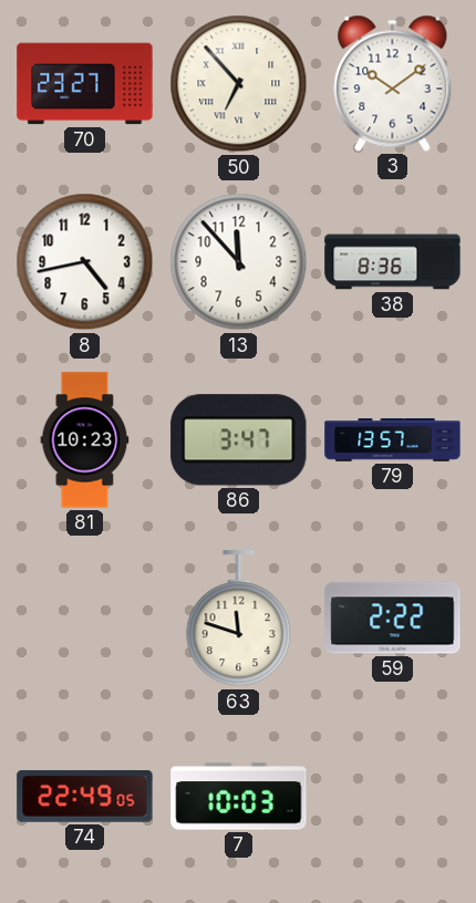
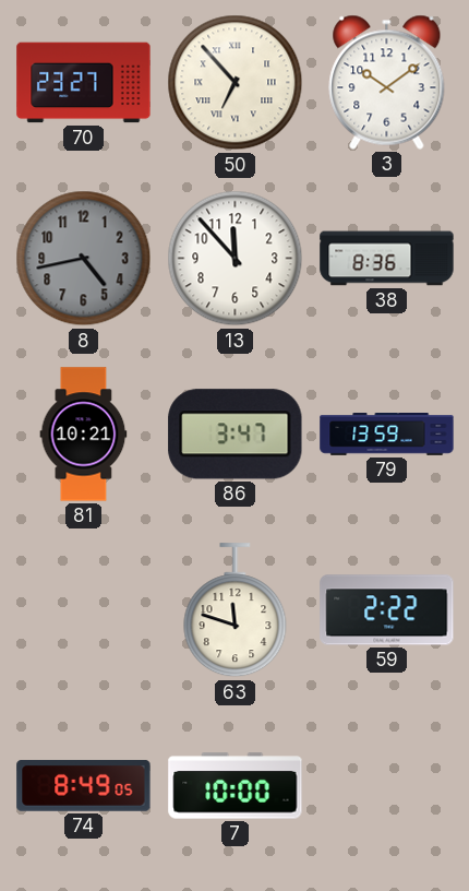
8 dial: white -> grey
81: 10:23 -> 10:21
79: 13:57 -> 13:59
74: 22:49 -> 8:49
7: 10:03 -> 10:00
